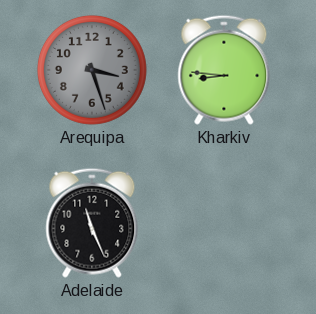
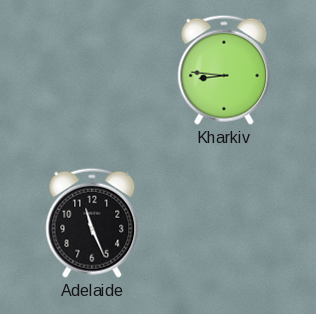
Arequipa: 3:27 -> none
